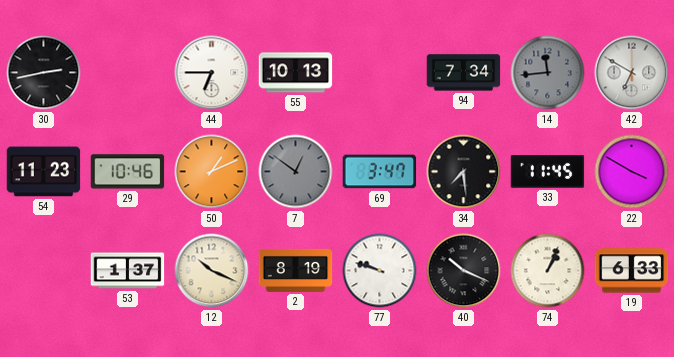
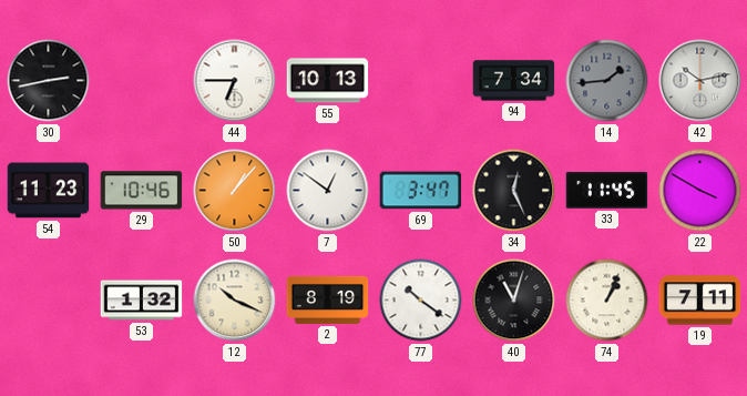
14: 11:44 -> 1:44
42: 6:50 -> 10:13
50: 1:11 -> 1:07
7 dial: grey -> white
34: 7:29 -> 12:26
53: 1:37 -> 1:32
77: 9:48 -> 10:21
40: 10:19 -> 11:03
19: 6:33 -> 7:11
